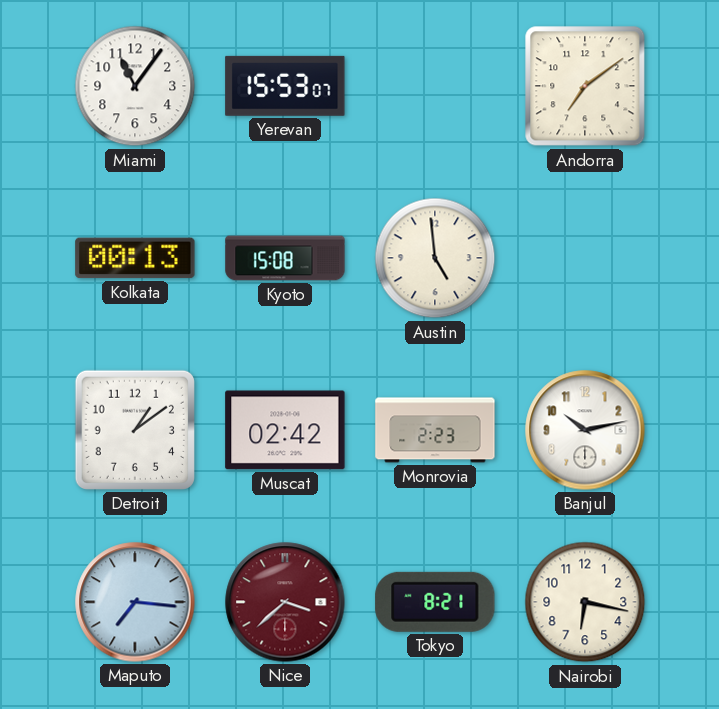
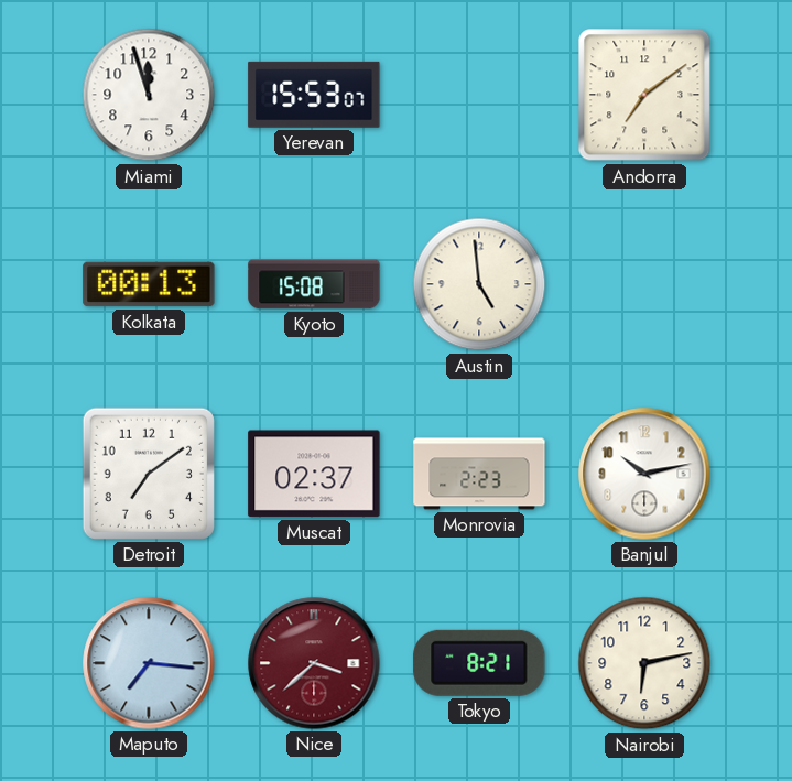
Miami: 11:06 -> 11:57
Detroit: 1:09 -> 7:09
Muscat: 02:42 -> 02:37
Nairobi: 6:17 -> 6:13
